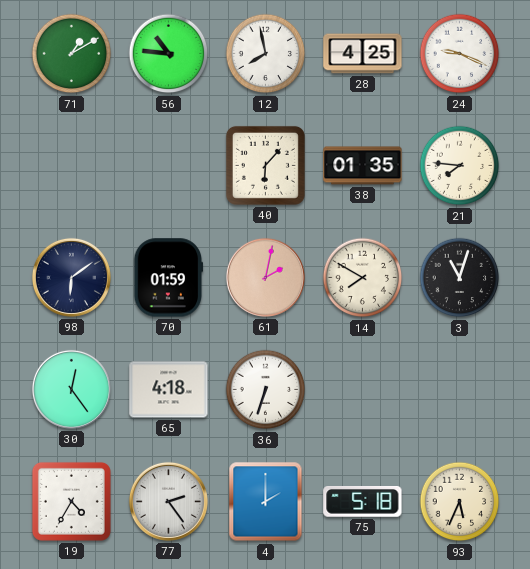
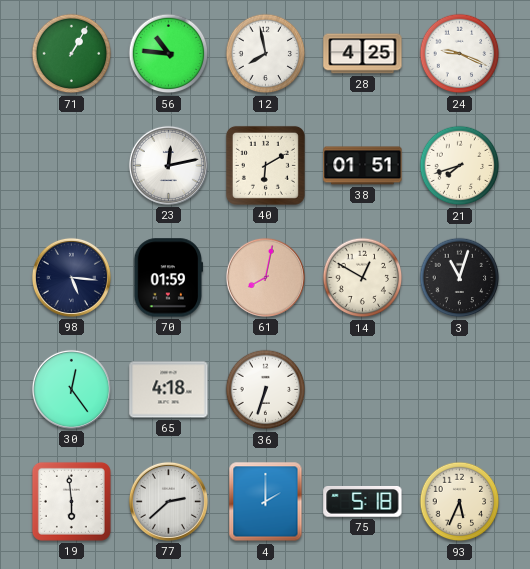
71: 1:10 -> 1:05
23: none -> 12:13
40: 6:07 -> 6:10
38: 01:35 -> 01:51
21: 7:46 -> 7:42
98: 6:09 -> 5:16
61: 2:02 -> 8:02
14: 7:50 -> 12:50
19: 4:35 -> 5:59
77: 2:24 -> 2:38
